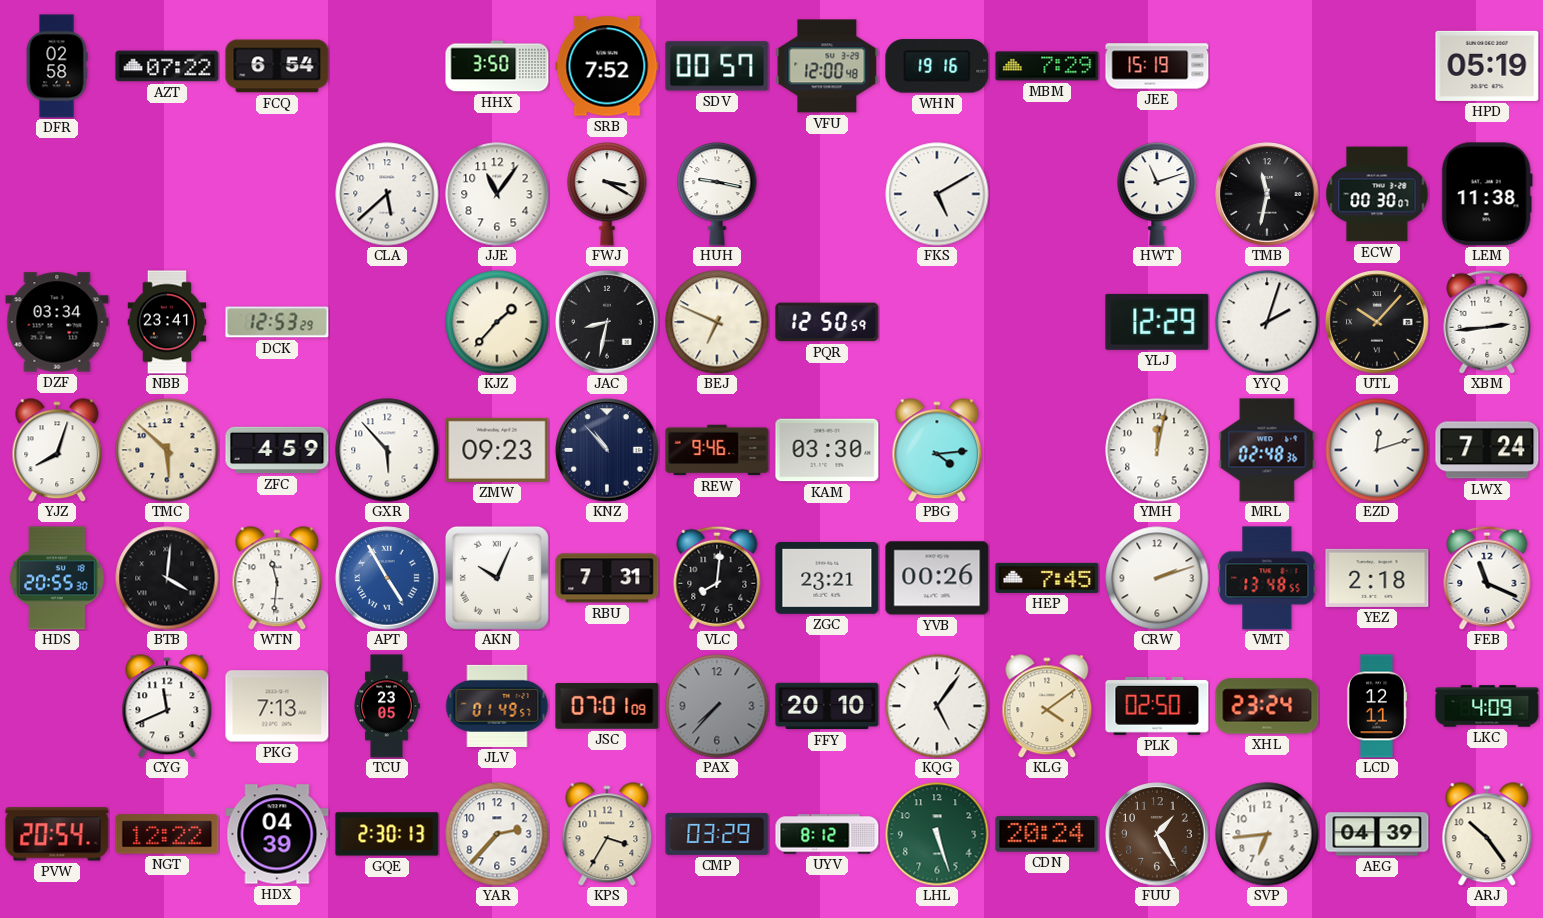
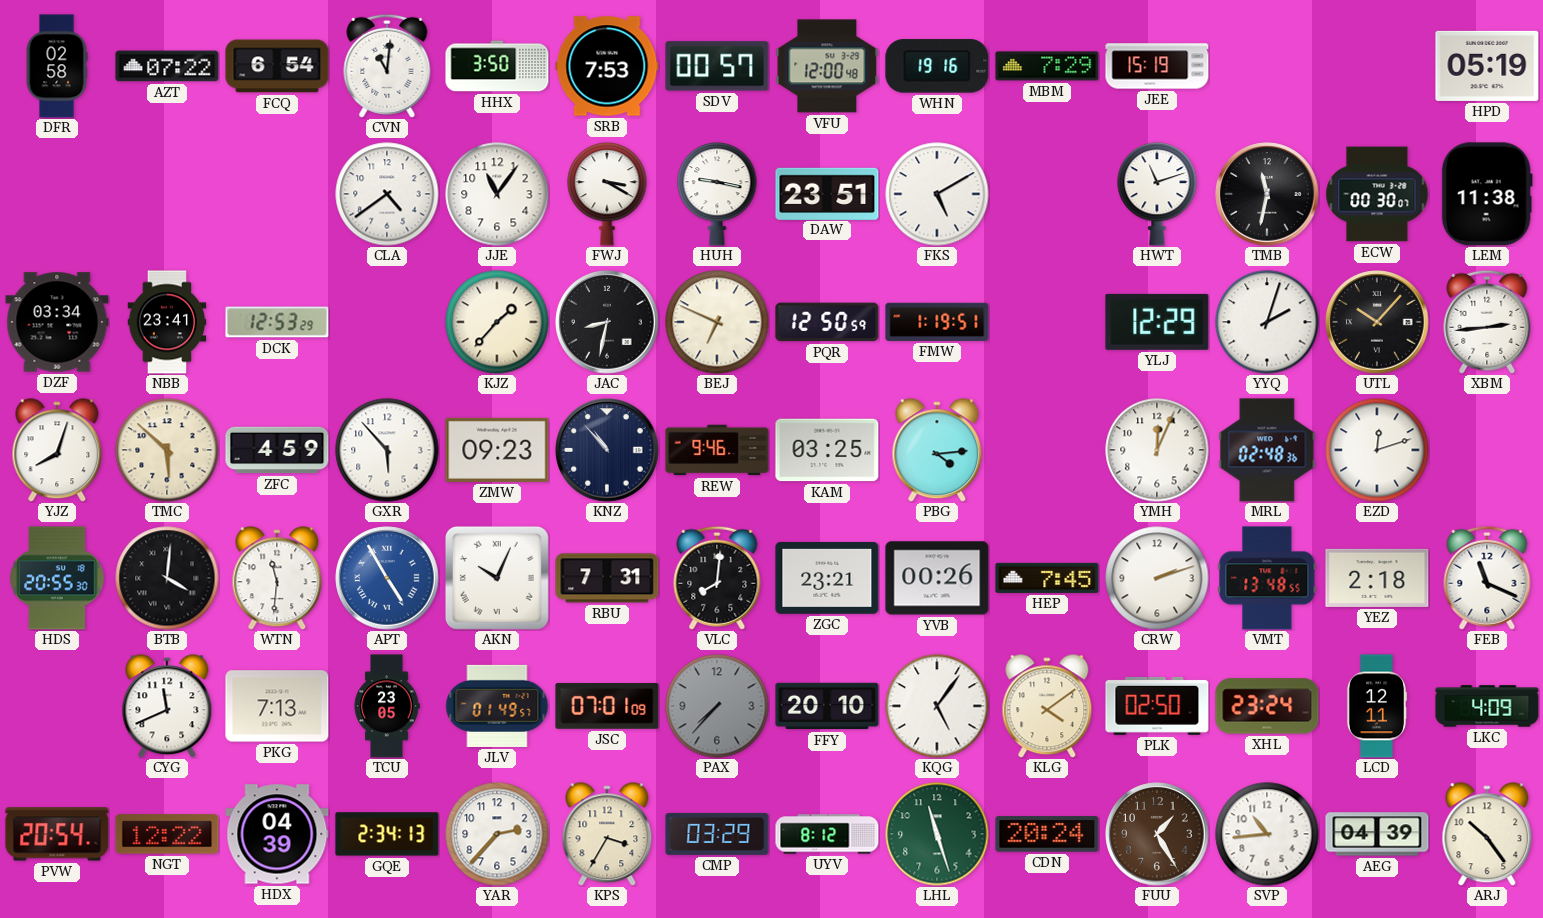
CVN: none -> 11:01
SRB: 7:52 -> 7:53
CLA: 5:38 -> 4:39
DAW: none -> 23:51
FMW: none -> 1:19
KAM: 03:30 -> 03:25
YMH: 12:02 -> 12:04
LWX: 7:24 -> none
GQE: 2:30 -> 2:34
LHL: 5:27 -> 11:27
SVP: 6:44 -> 10:44
